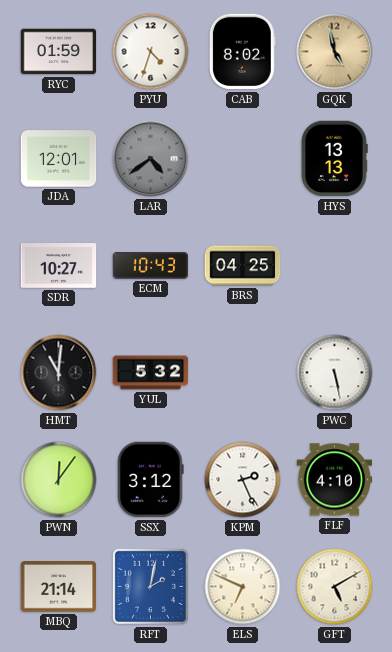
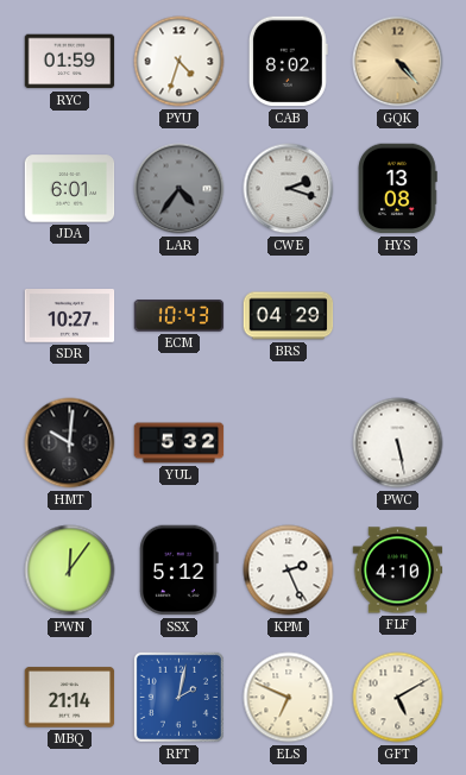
GQK: 4:58 -> 4:23
JDA: 12:01 -> 6:01
LAR: 4:39 -> 4:36
CWE: none -> 2:18
HYS: 13:13 -> 13:08
BRS: 04:25 -> 04:29
HMT: 11:01 -> 10:01
SSX: 3:12 -> 5:12
